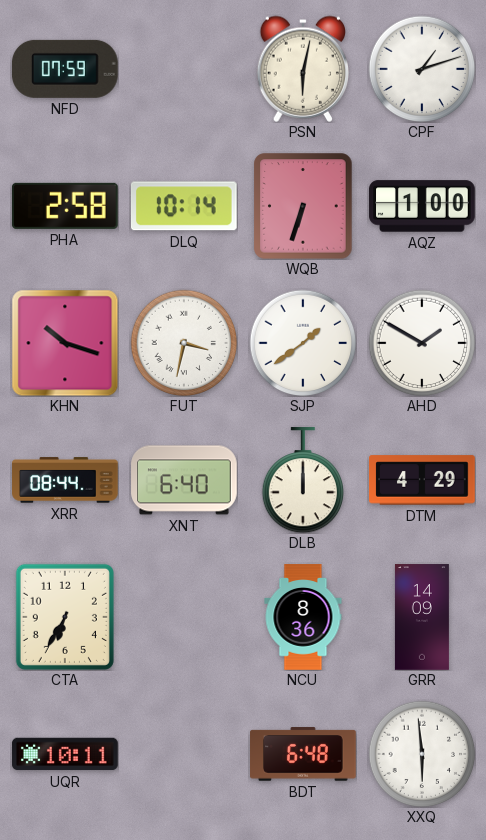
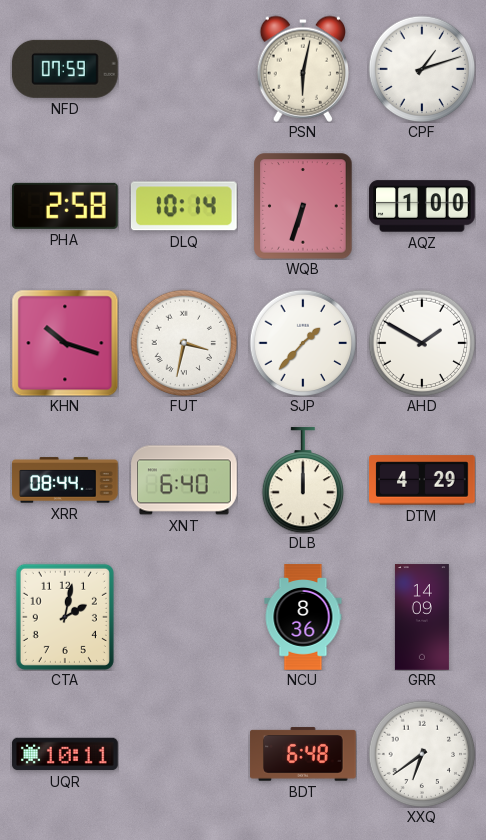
SJP: 1:39 -> 1:37
CTA: 6:35 -> 2:02
XXQ: 5:59 -> 6:39
